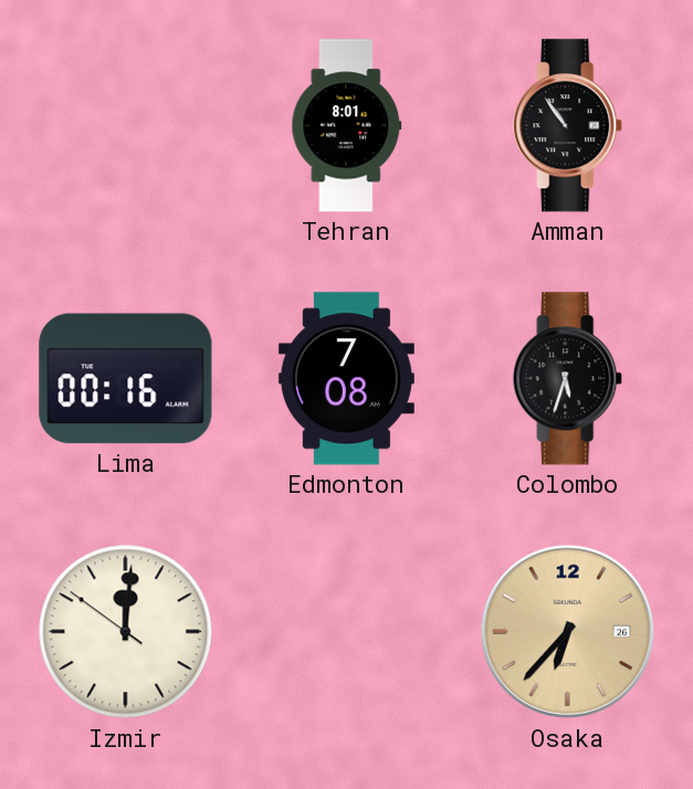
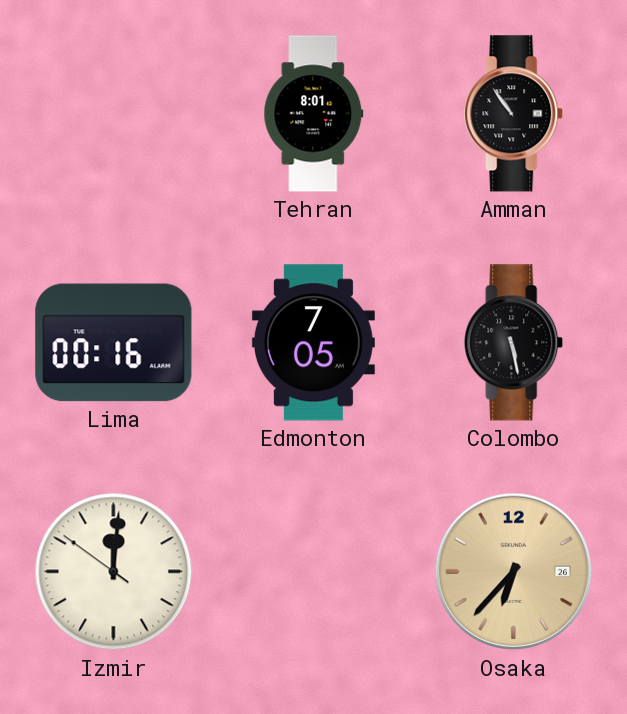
Edmonton: 7:08 -> 7:05
Colombo: 5:33 -> 5:28
